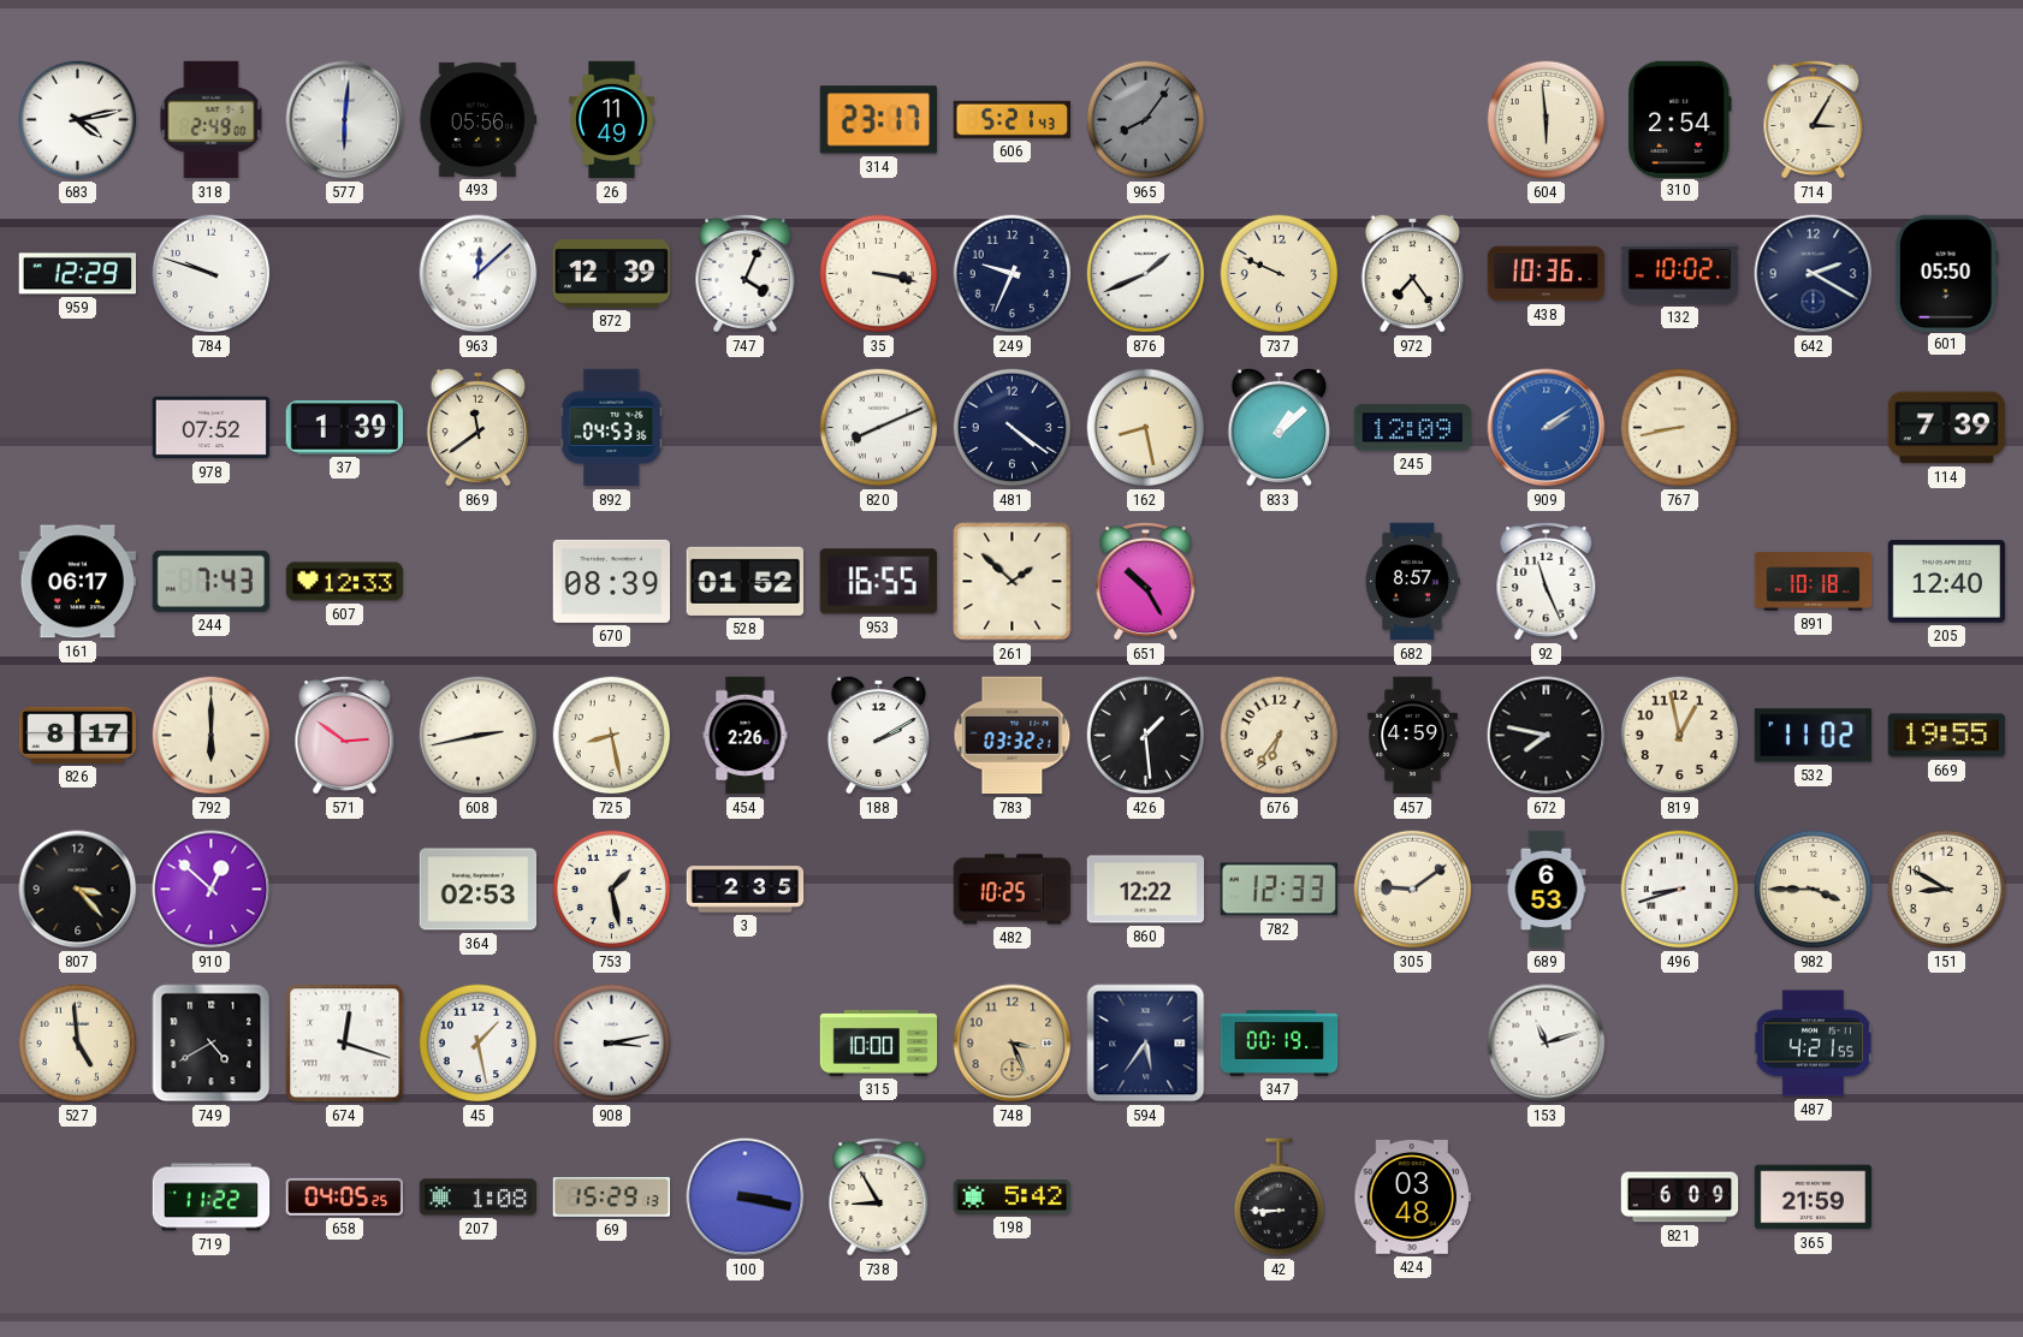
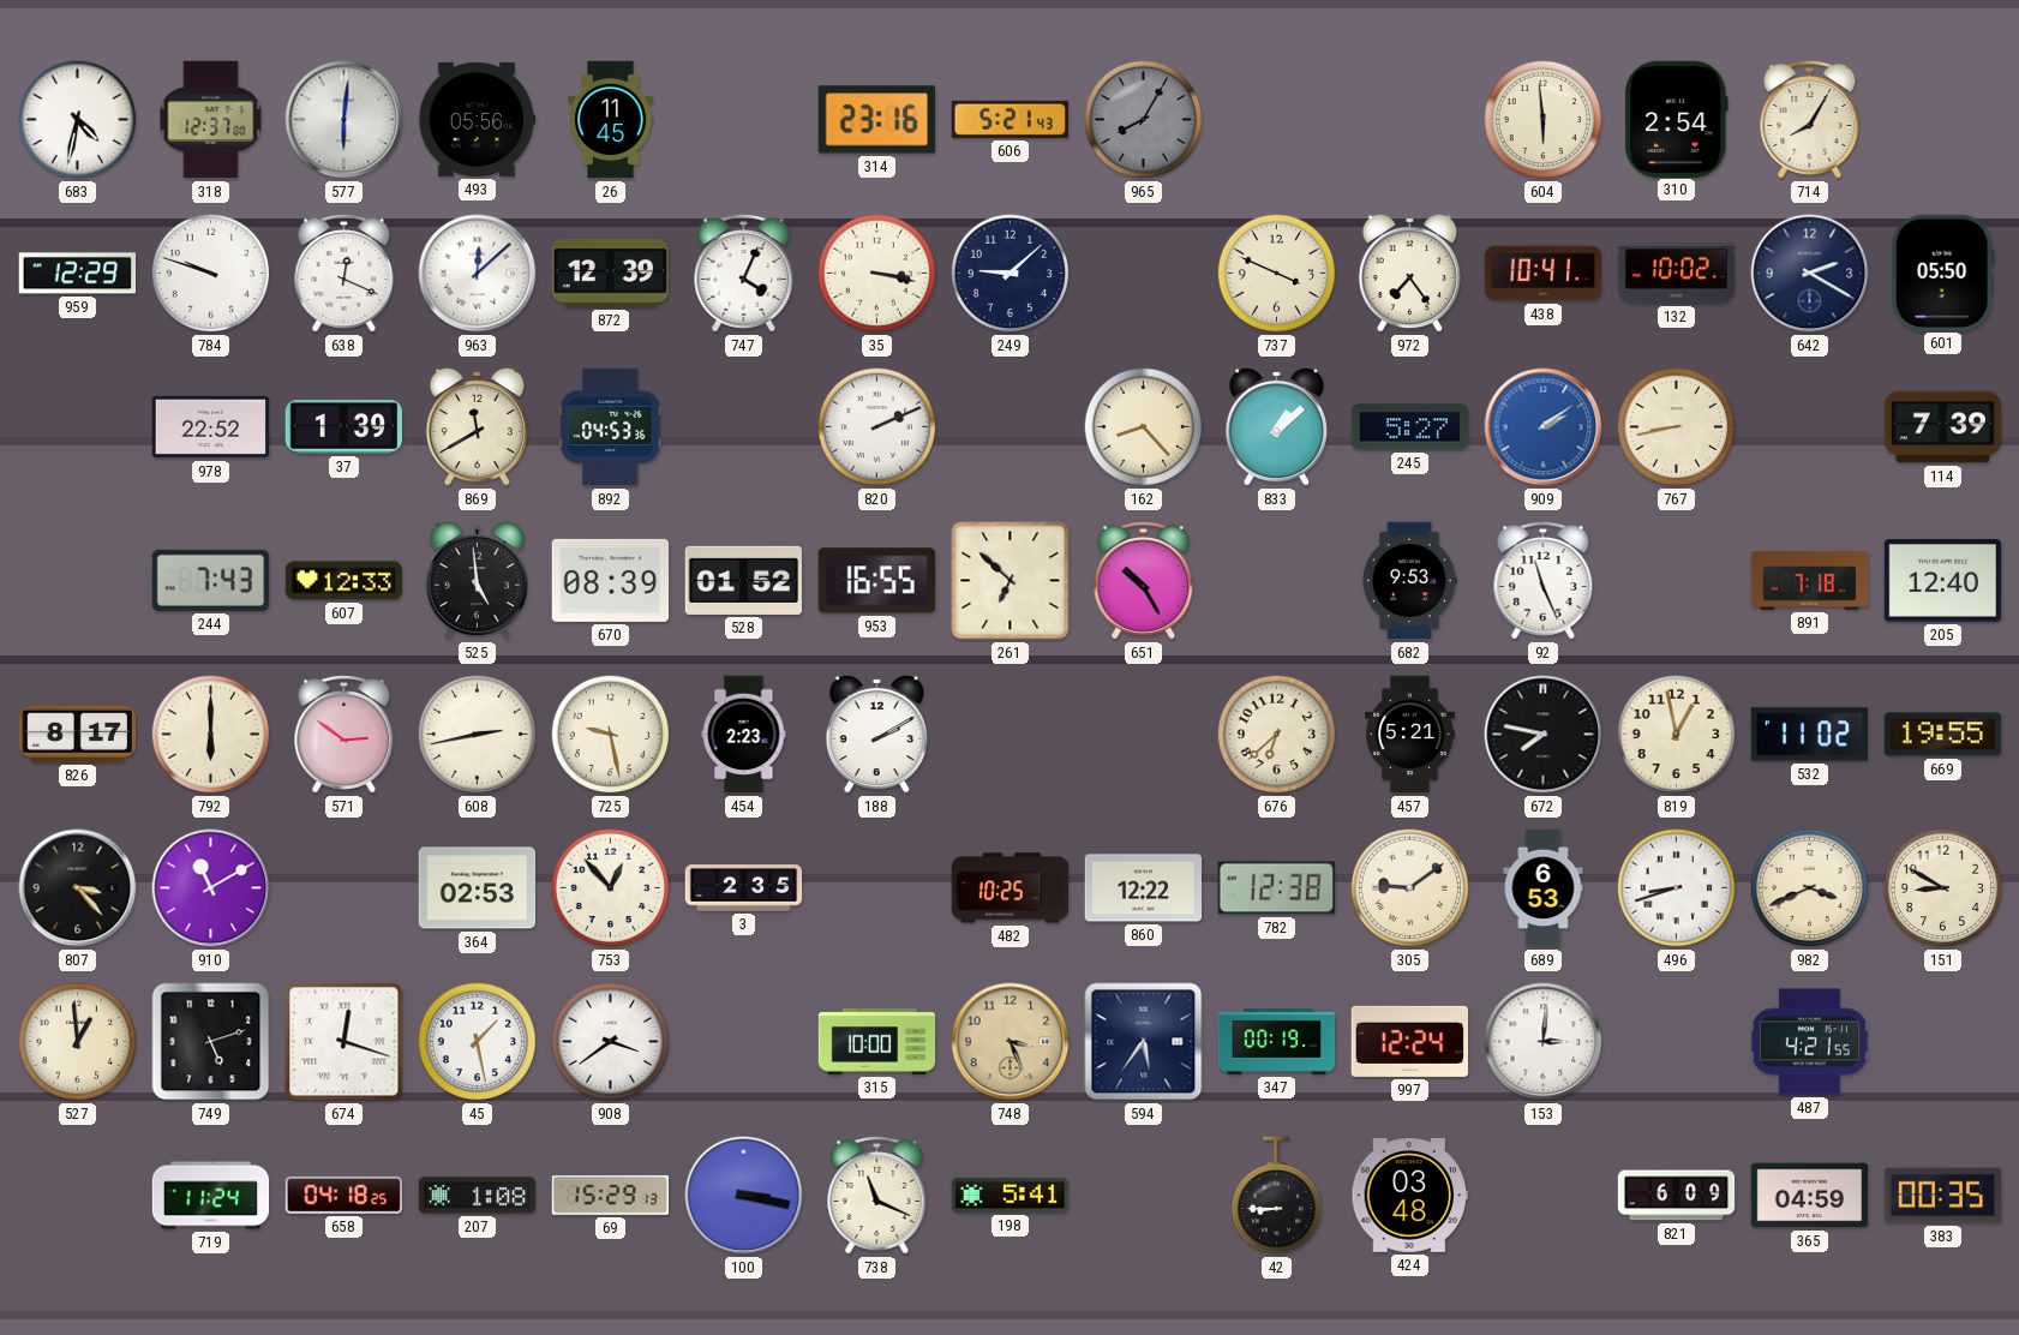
683: 4:13 -> 4:32
318: 2:49 -> 12:37
26: 11:49 -> 11:45
314: 23:17 -> 23:16
965: 8:06 -> 8:05
714: 3:05 -> 8:05
638: none -> 12:19
249: 9:34 -> 9:08
876: 1:41 -> none
737: 9:49 -> 3:49
438: 10:36 -> 10:41
978: 07:52 -> 22:52
869: 11:39 -> 11:40
820: 8:11 -> 2:11
481: 4:21 -> none
162: 8:28 -> 8:23
245: 12:09 -> 5:27
161: 06:17 -> none
525: none -> 4:59
261: 1:52 -> 6:52
682: 8:57 -> 9:53
891: 10:18 -> 7:18
725: 8:28 -> 9:28
454: 2:26 -> 2:23
783: 03:32 -> none
426: 1:29 -> none
676: 6:36 -> 6:38
457: 4:59 -> 5:21
910: 12:52 -> 11:10
753: 1:28 -> 12:53
782: 12:33 -> 12:38
982: 3:45 -> 3:41
527: 4:59 -> 12:59
749: 4:40 -> 5:12
908: 3:13 -> 3:39
997: none -> 12:24
153: 11:12 -> 3:01
719: 11:22 -> 11:24
658: 04:05 -> 04:18
738: 8:55 -> 11:19
198: 5:42 -> 5:41
365: 21:59 -> 04:59
383: none -> 00:35
